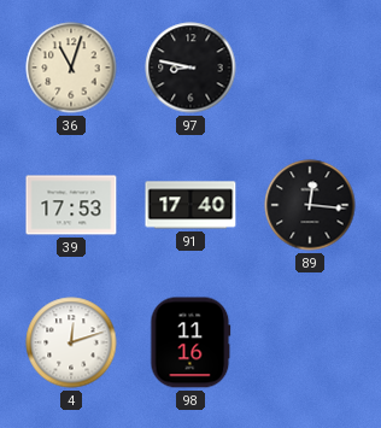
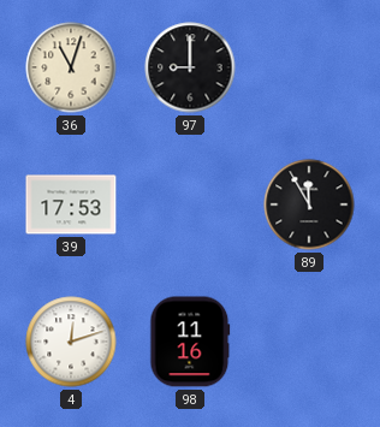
97: 8:47 -> 9:00
91: 17:40 -> none
89: 12:16 -> 11:55
